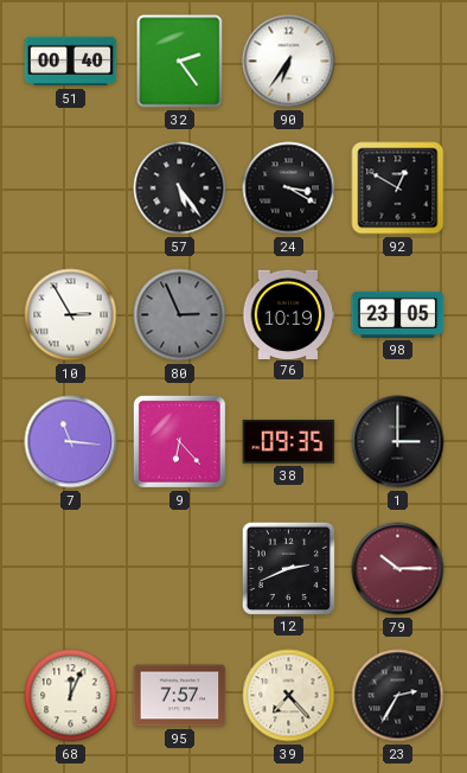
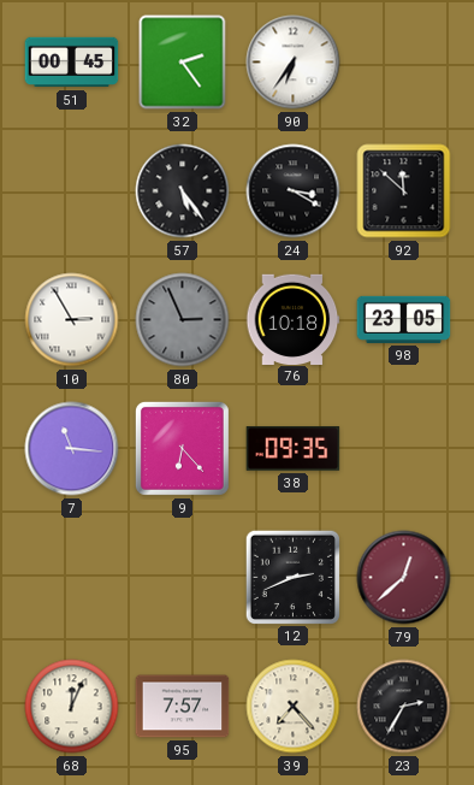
51: 00:40 -> 00:45
92: 12:50 -> 11:52
76: 10:19 -> 10:18
1: 3:00 -> none
79: 10:15 -> 12:38
